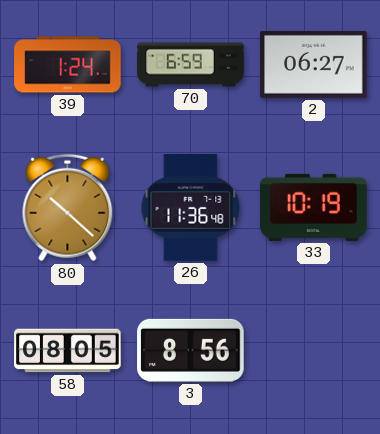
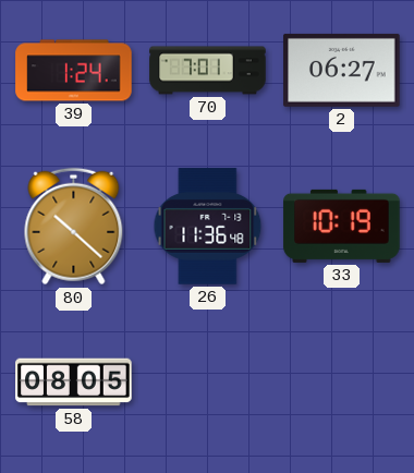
70: 6:59 -> 7:01
3: 8:56 -> none
